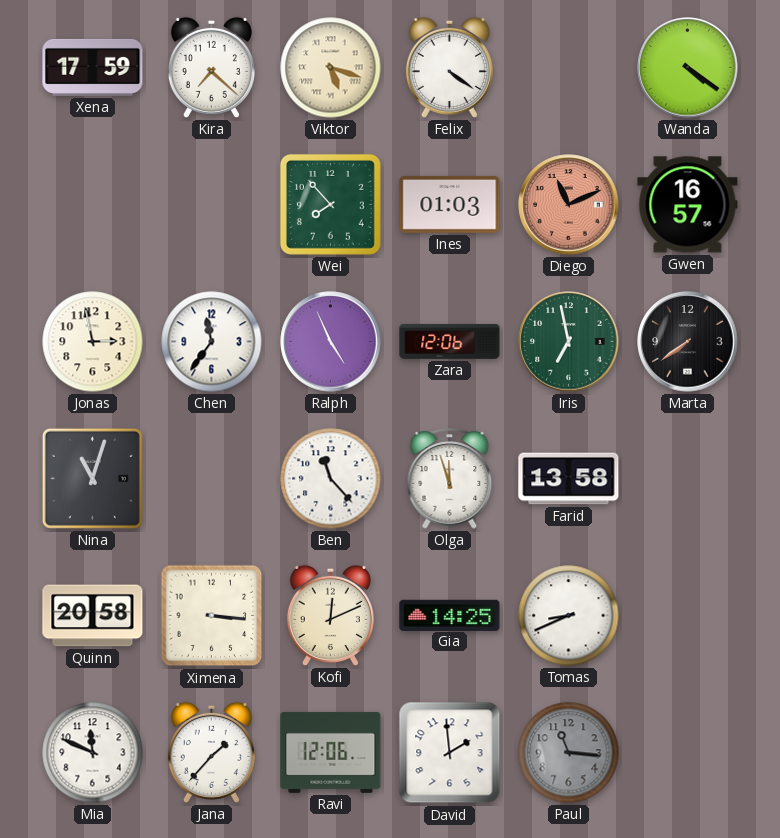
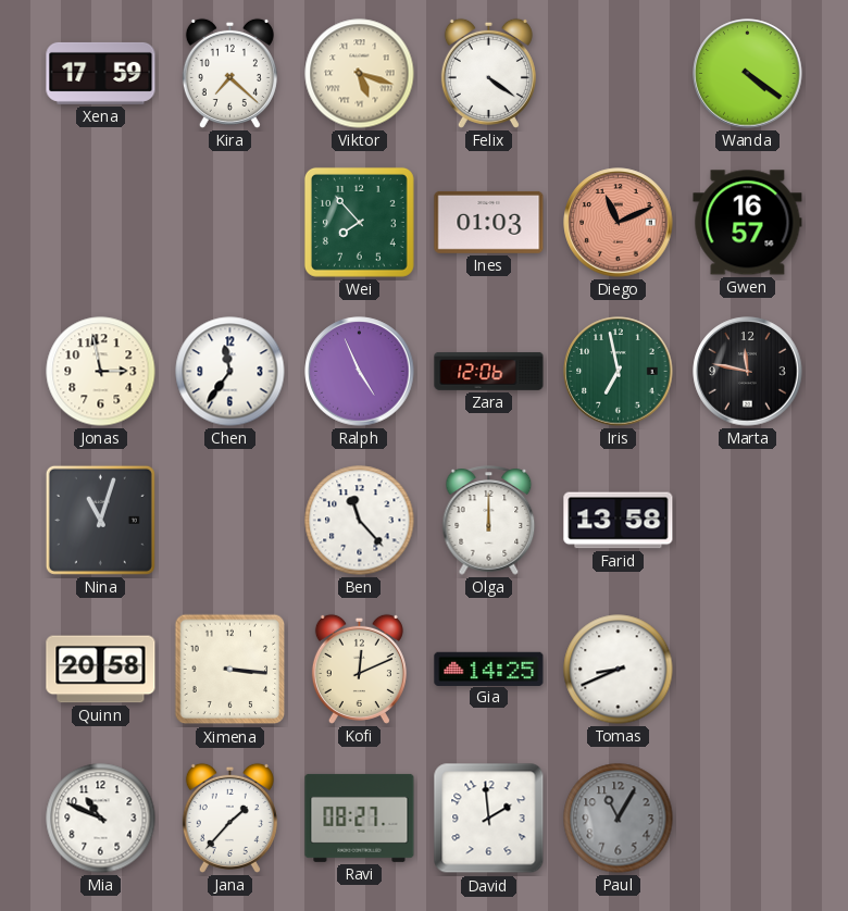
Marta: 7:39 -> 11:47
Olga: 11:57 -> 12:00
Mia: 11:49 -> 10:49
Ravi: 12:06 -> 08:27
Paul: 11:16 -> 11:05
